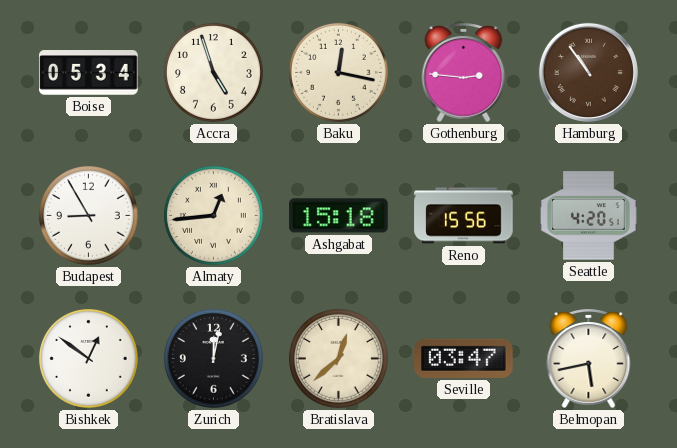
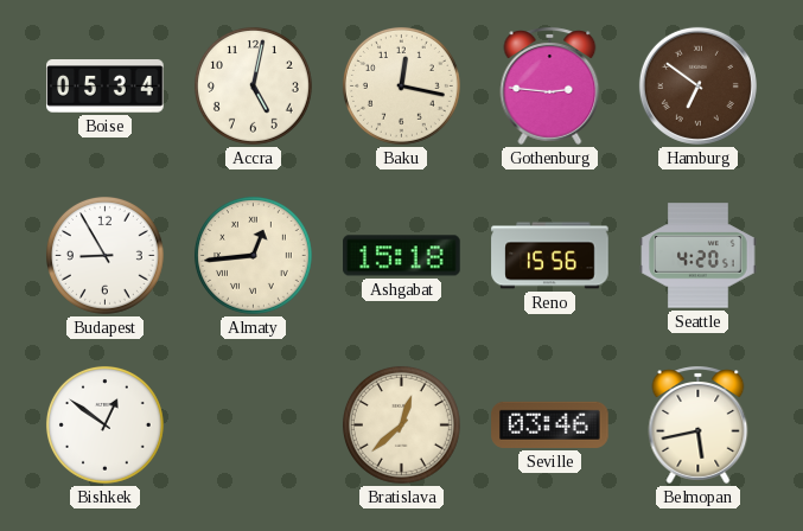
Accra: 4:57 -> 5:02
Hamburg: 10:54 -> 6:51
Zurich: 12:02 -> none
Seville: 03:47 -> 03:46
